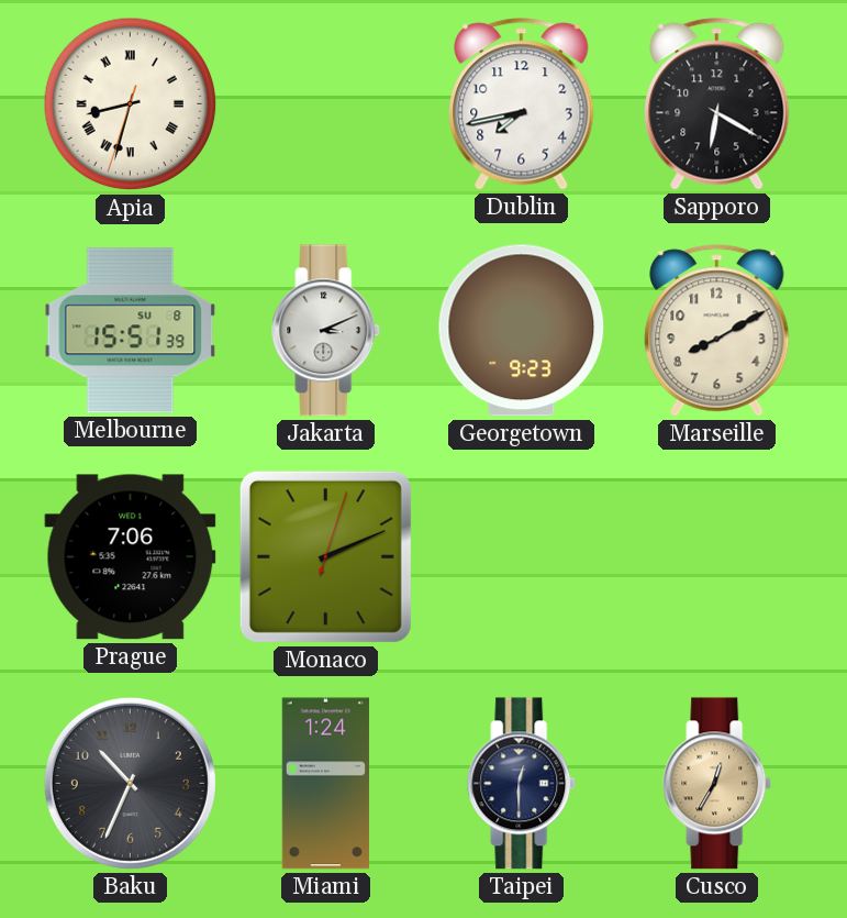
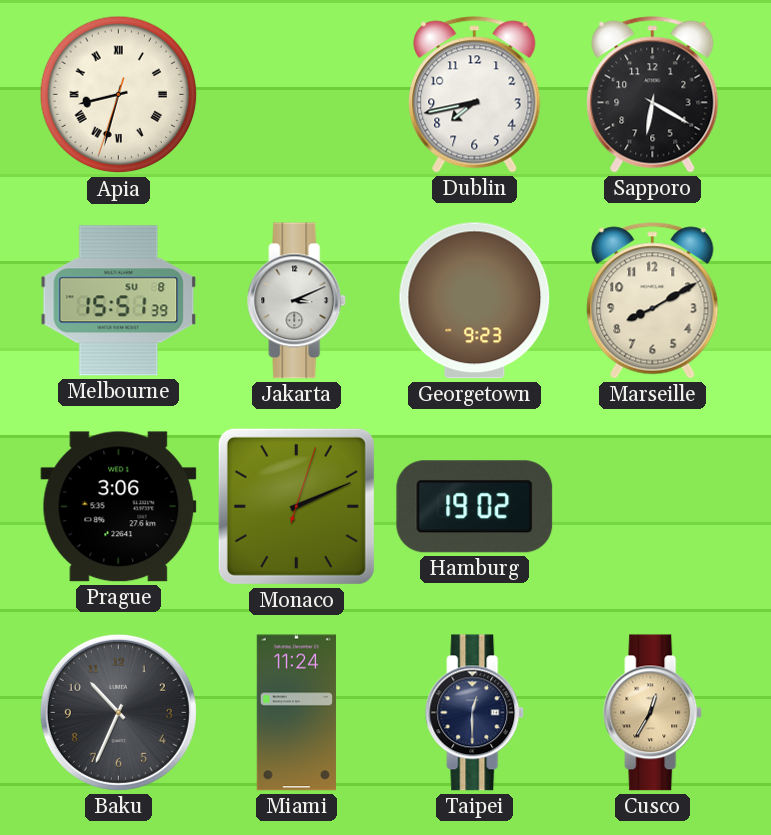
Prague: 7:06 -> 3:06
Hamburg: none -> 19:02
Miami: 1:24 -> 11:24
